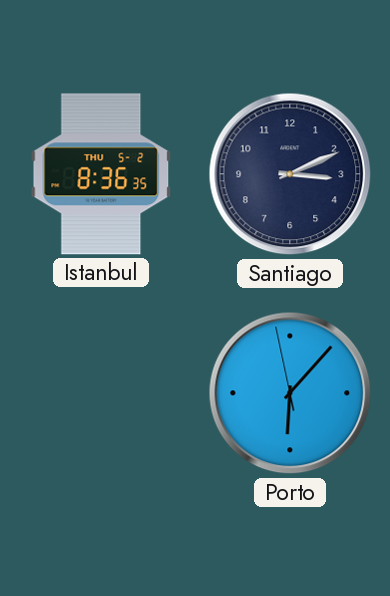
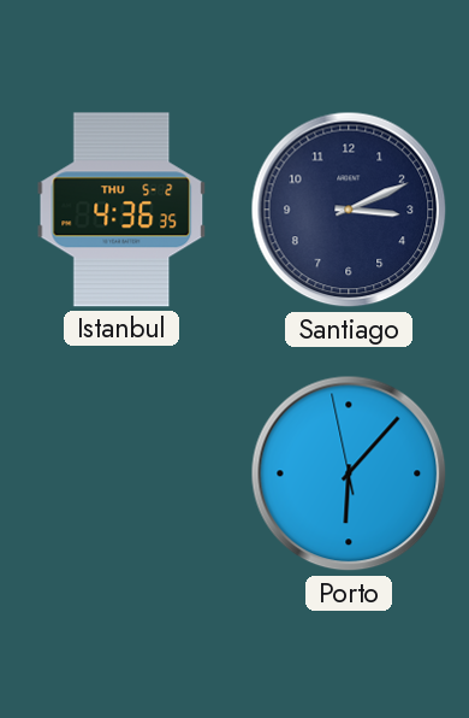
Istanbul: 8:36 -> 4:36
